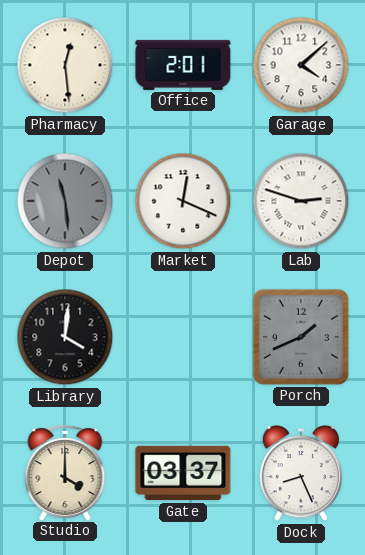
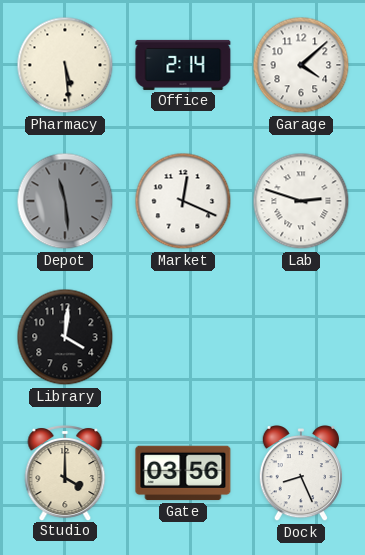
Pharmacy: 12:29 -> 5:29
Office: 2:01 -> 2:14
Porch: 1:41 -> none
Gate: 03:37 -> 03:56
